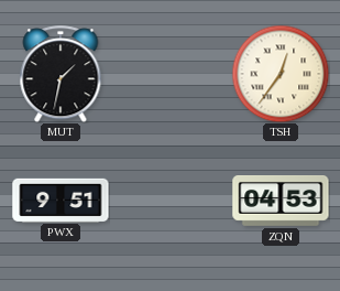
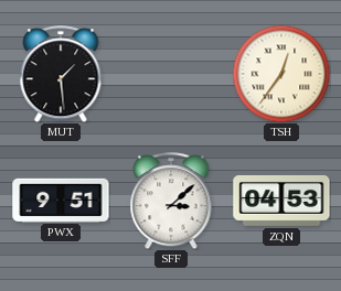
MUT: 1:32 -> 1:29
SFF: none -> 3:08
